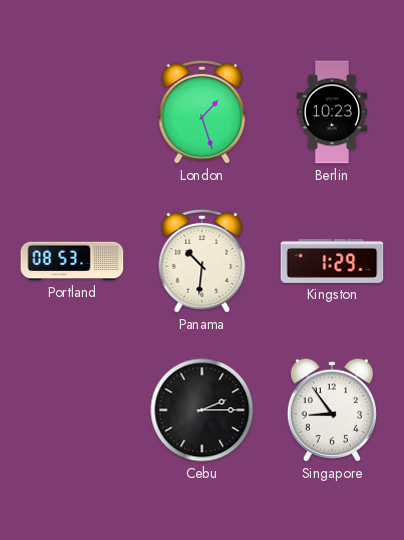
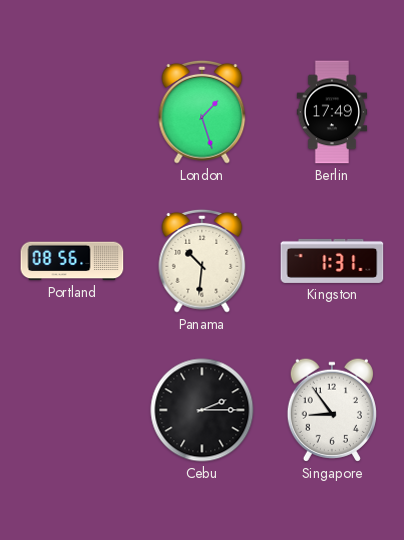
Berlin: 10:23 -> 17:49
Portland: 08:53 -> 08:56
Kingston: 1:29 -> 1:31
